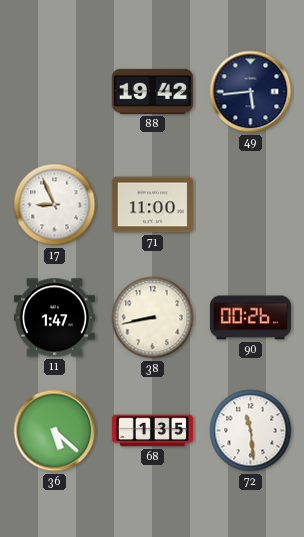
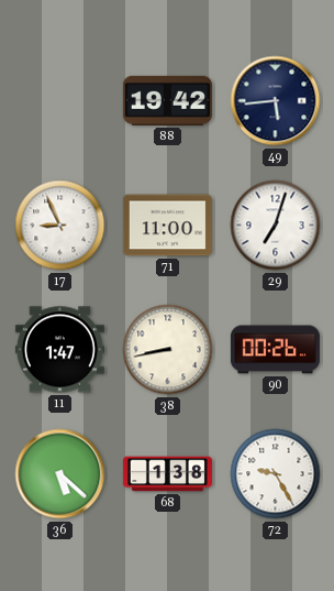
29: none -> 7:03
68: 1:35 -> 1:38
72: 11:29 -> 9:25
